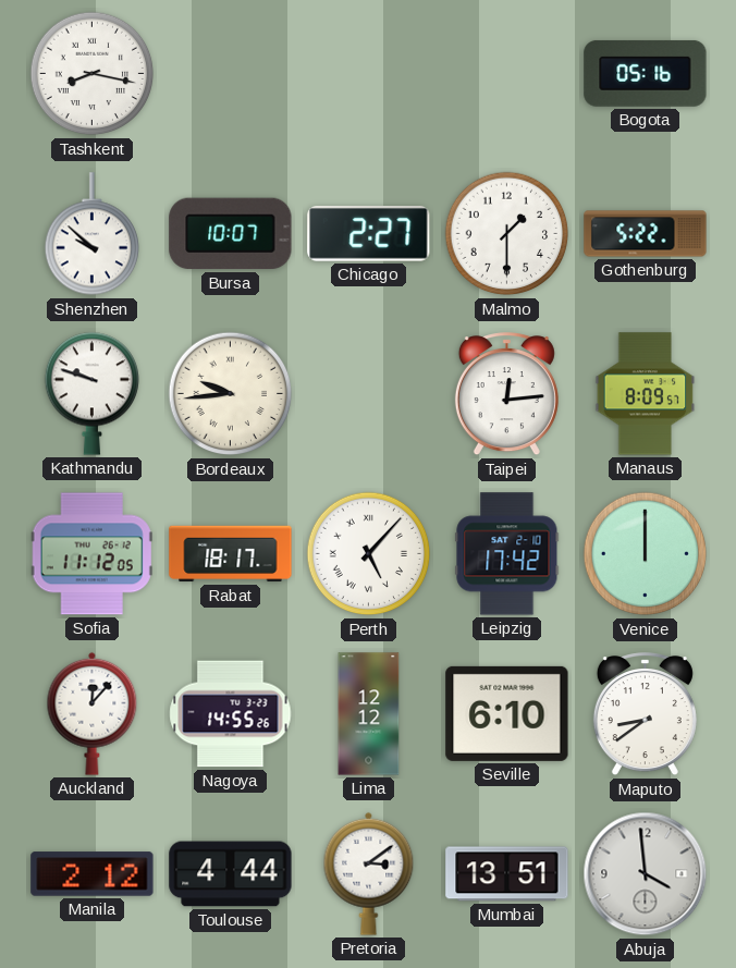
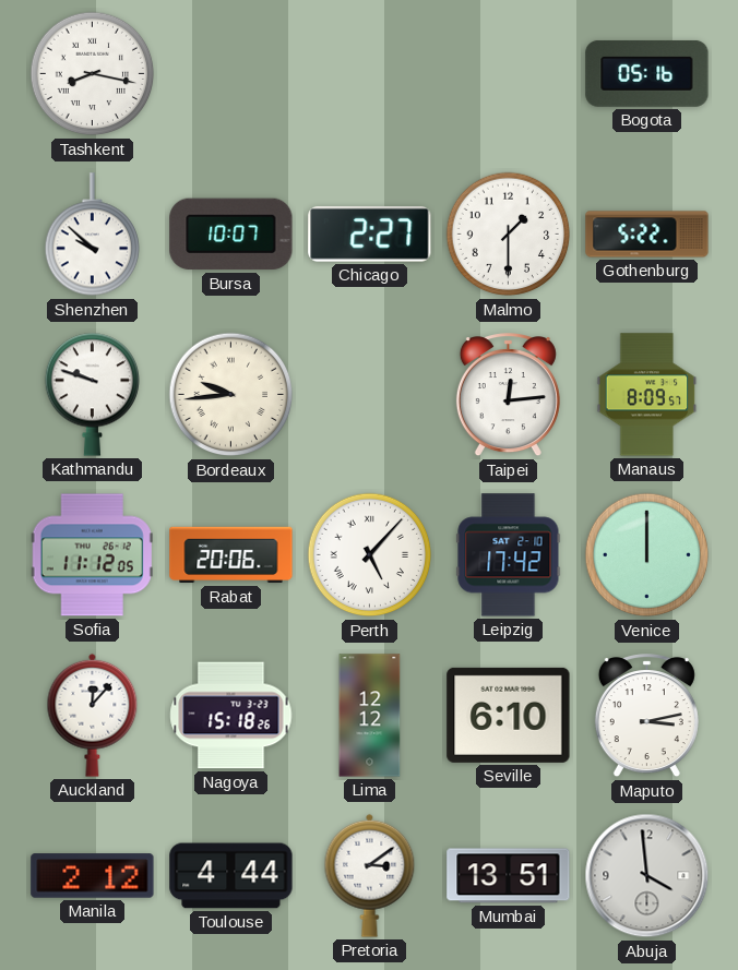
Rabat: 18:17 -> 20:06
Nagoya: 14:55 -> 15:18
Maputo: 8:39 -> 3:13
